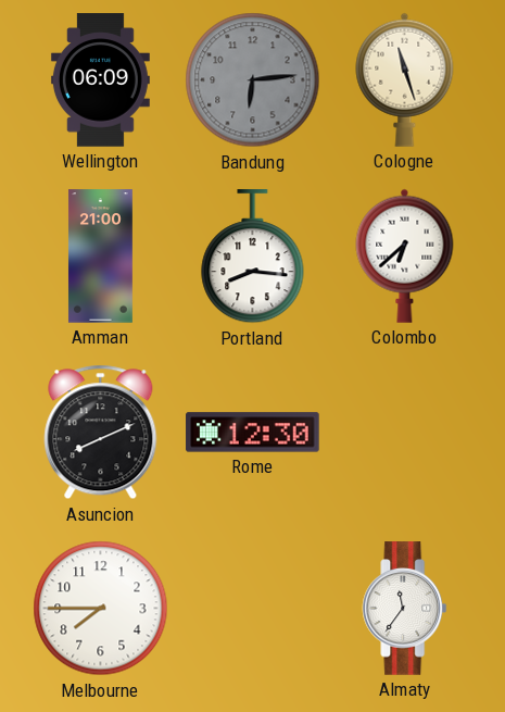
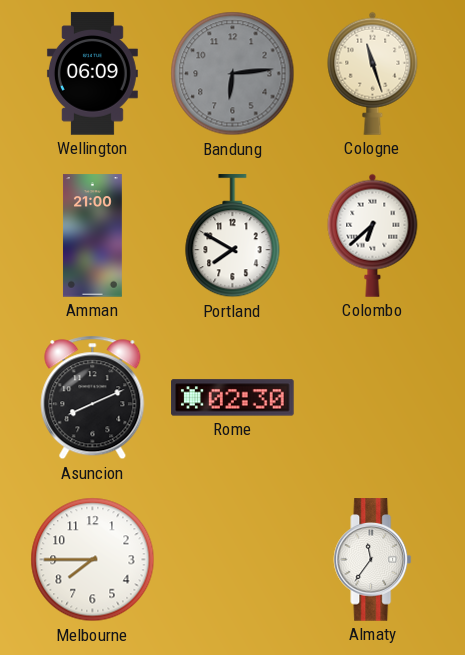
Portland: 8:16 -> 7:50
Rome: 12:30 -> 02:30
